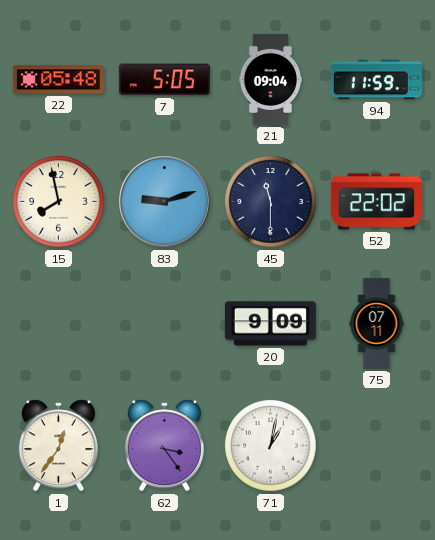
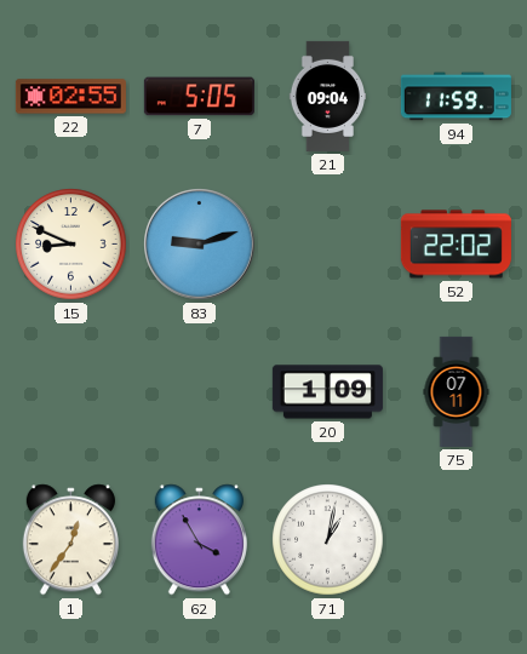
22: 05:48 -> 02:55
15: 7:58 -> 8:49
45: 11:30 -> none
20: 9:09 -> 1:09
62: 3:24 -> 3:55
